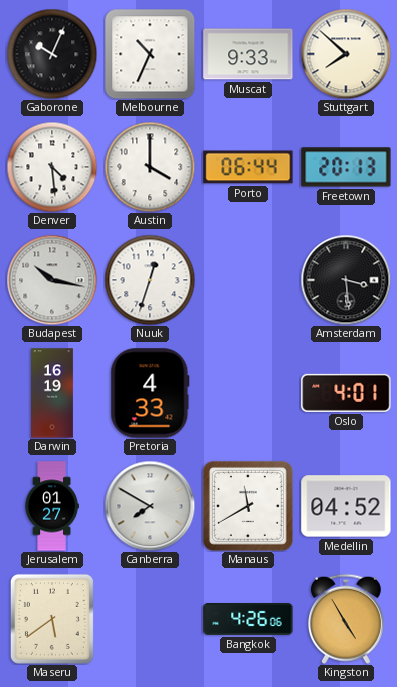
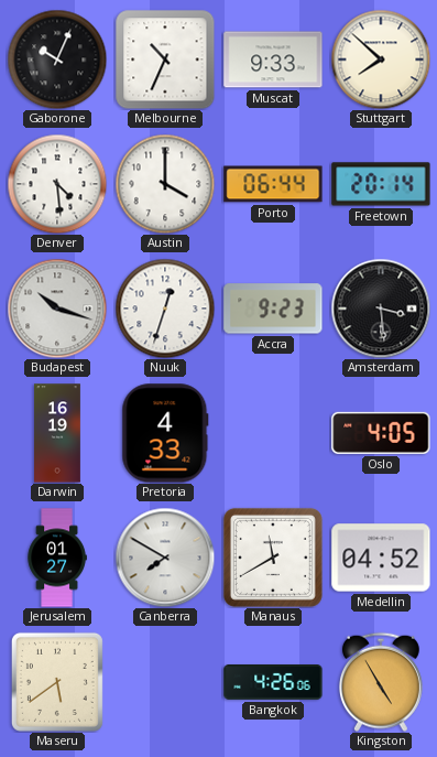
Freetown: 20:13 -> 20:14
Budapest: 10:17 -> 10:18
Accra: none -> 9:23
Oslo: 4:01 -> 4:05
